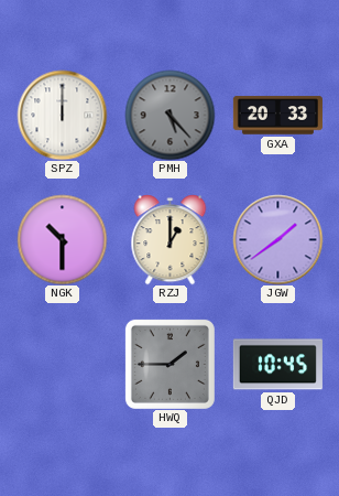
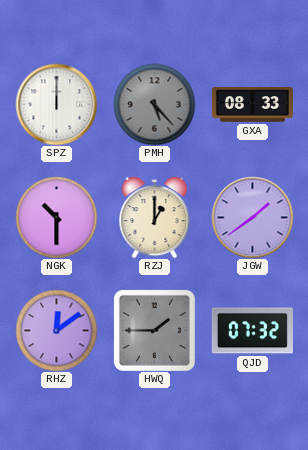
GXA: 20:33 -> 08:33
RHZ: none -> 12:09
QJD: 10:45 -> 07:32
